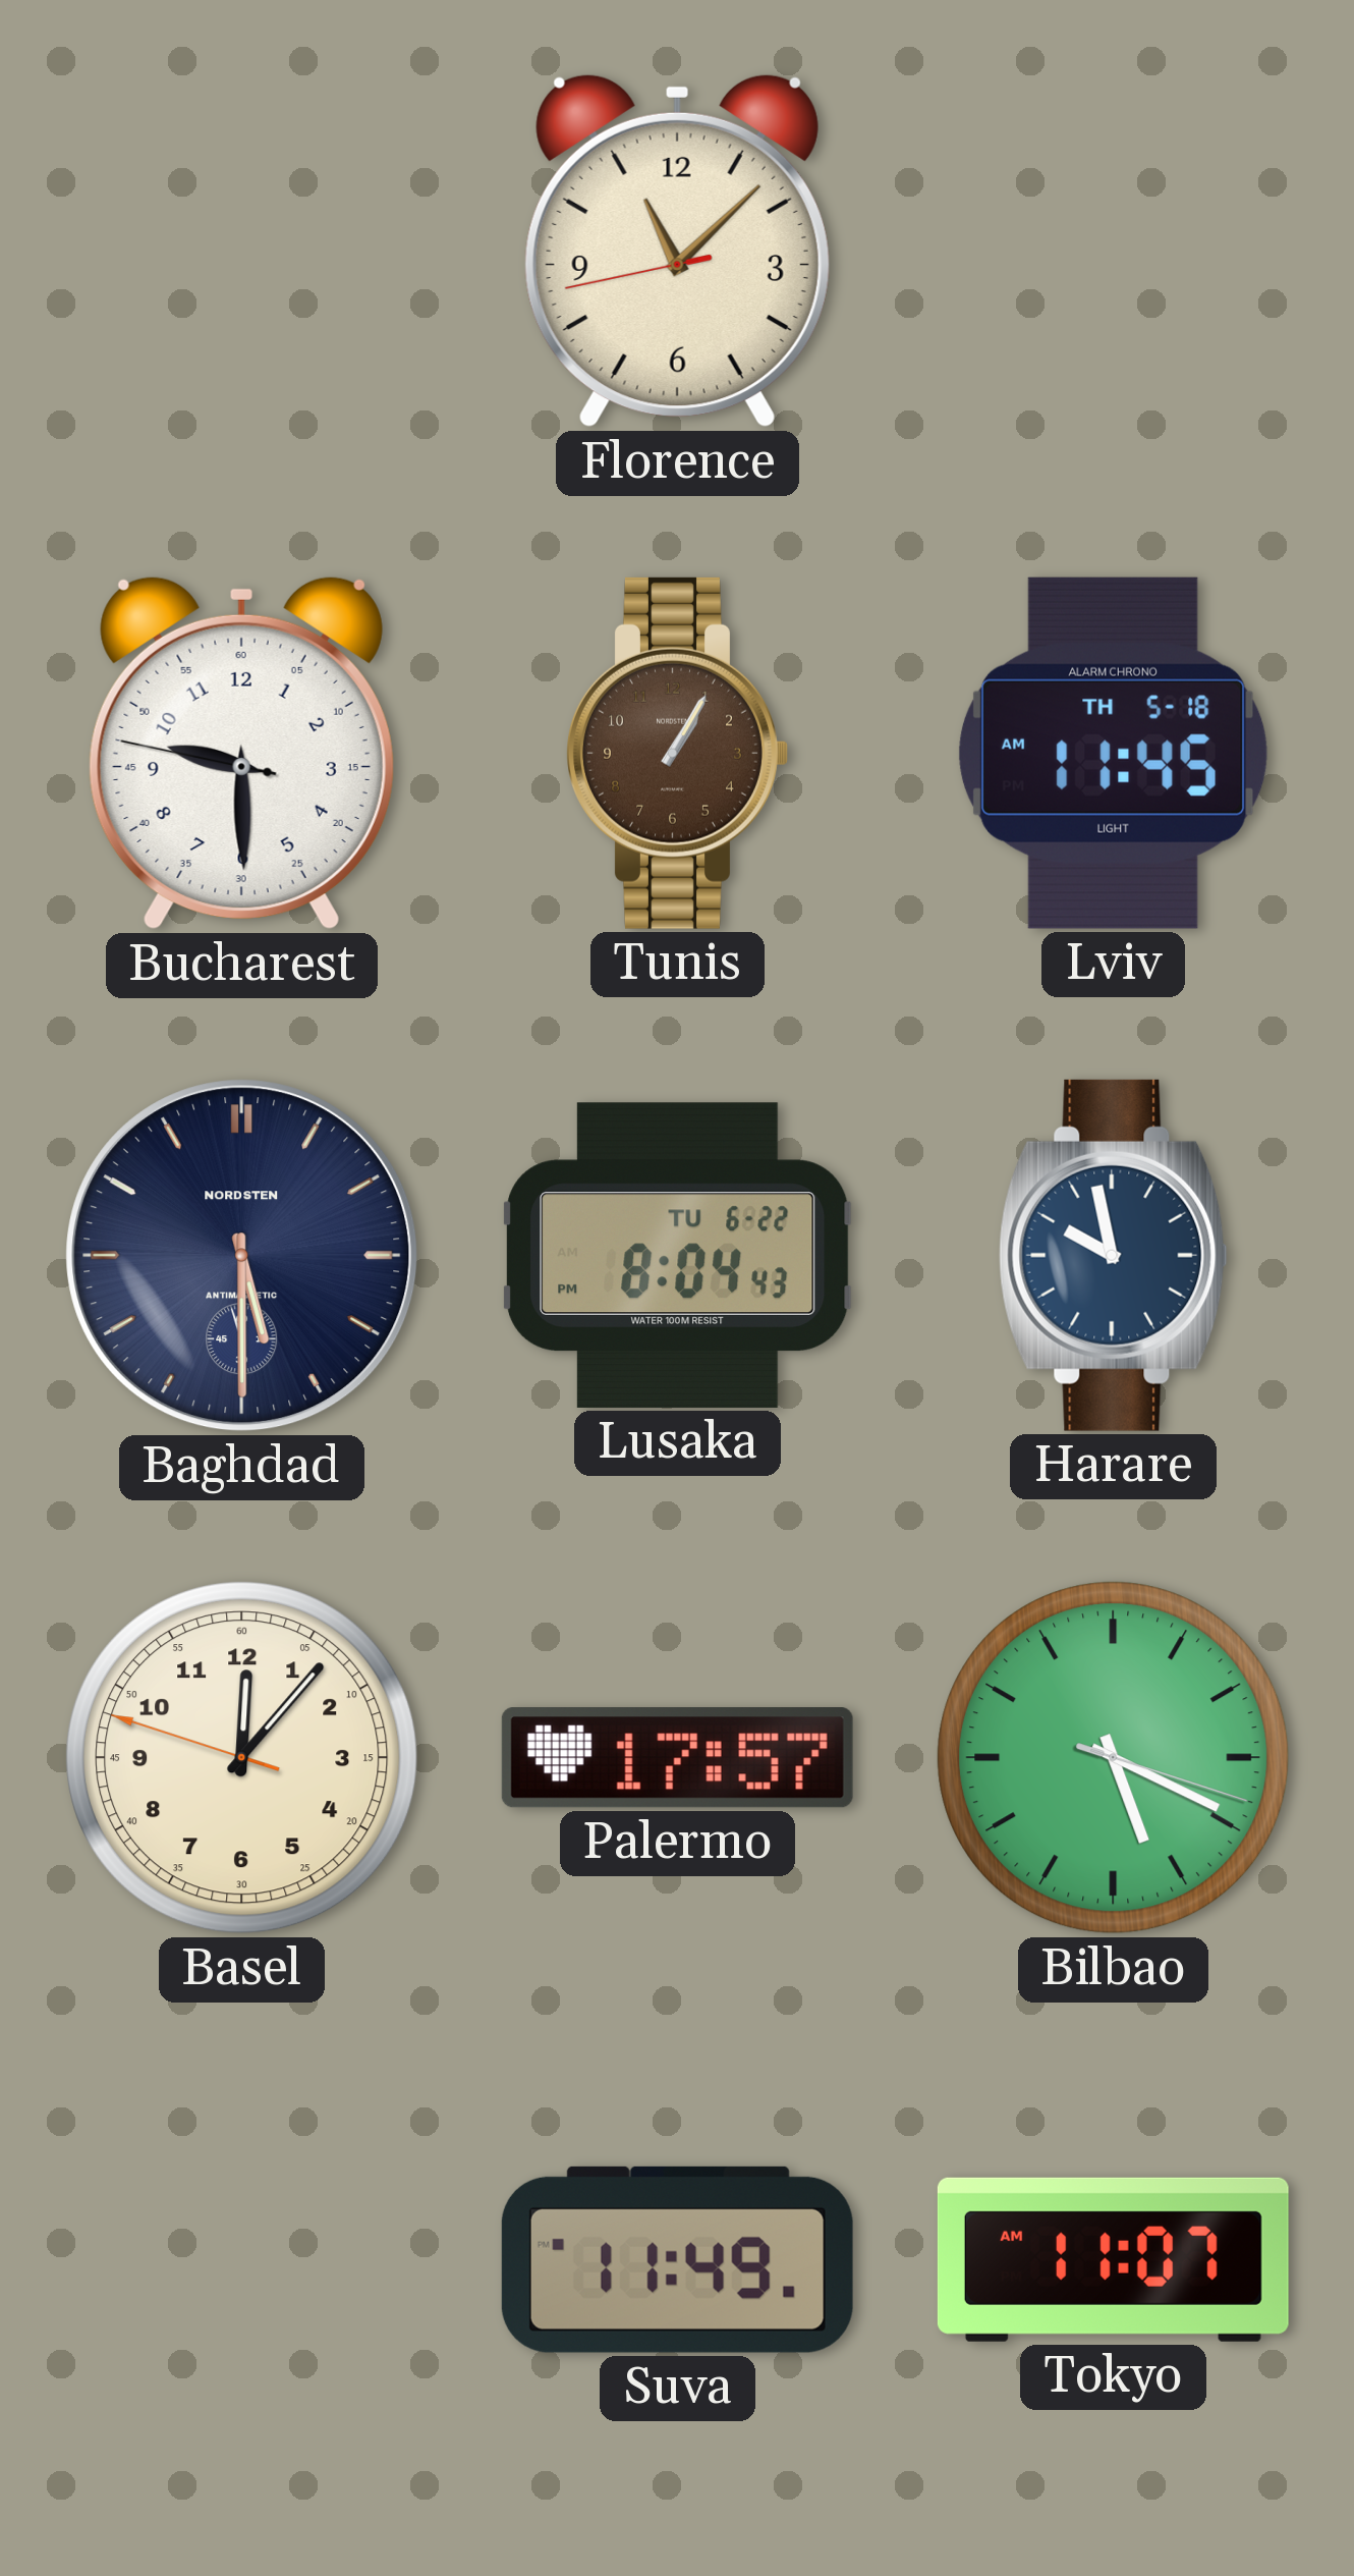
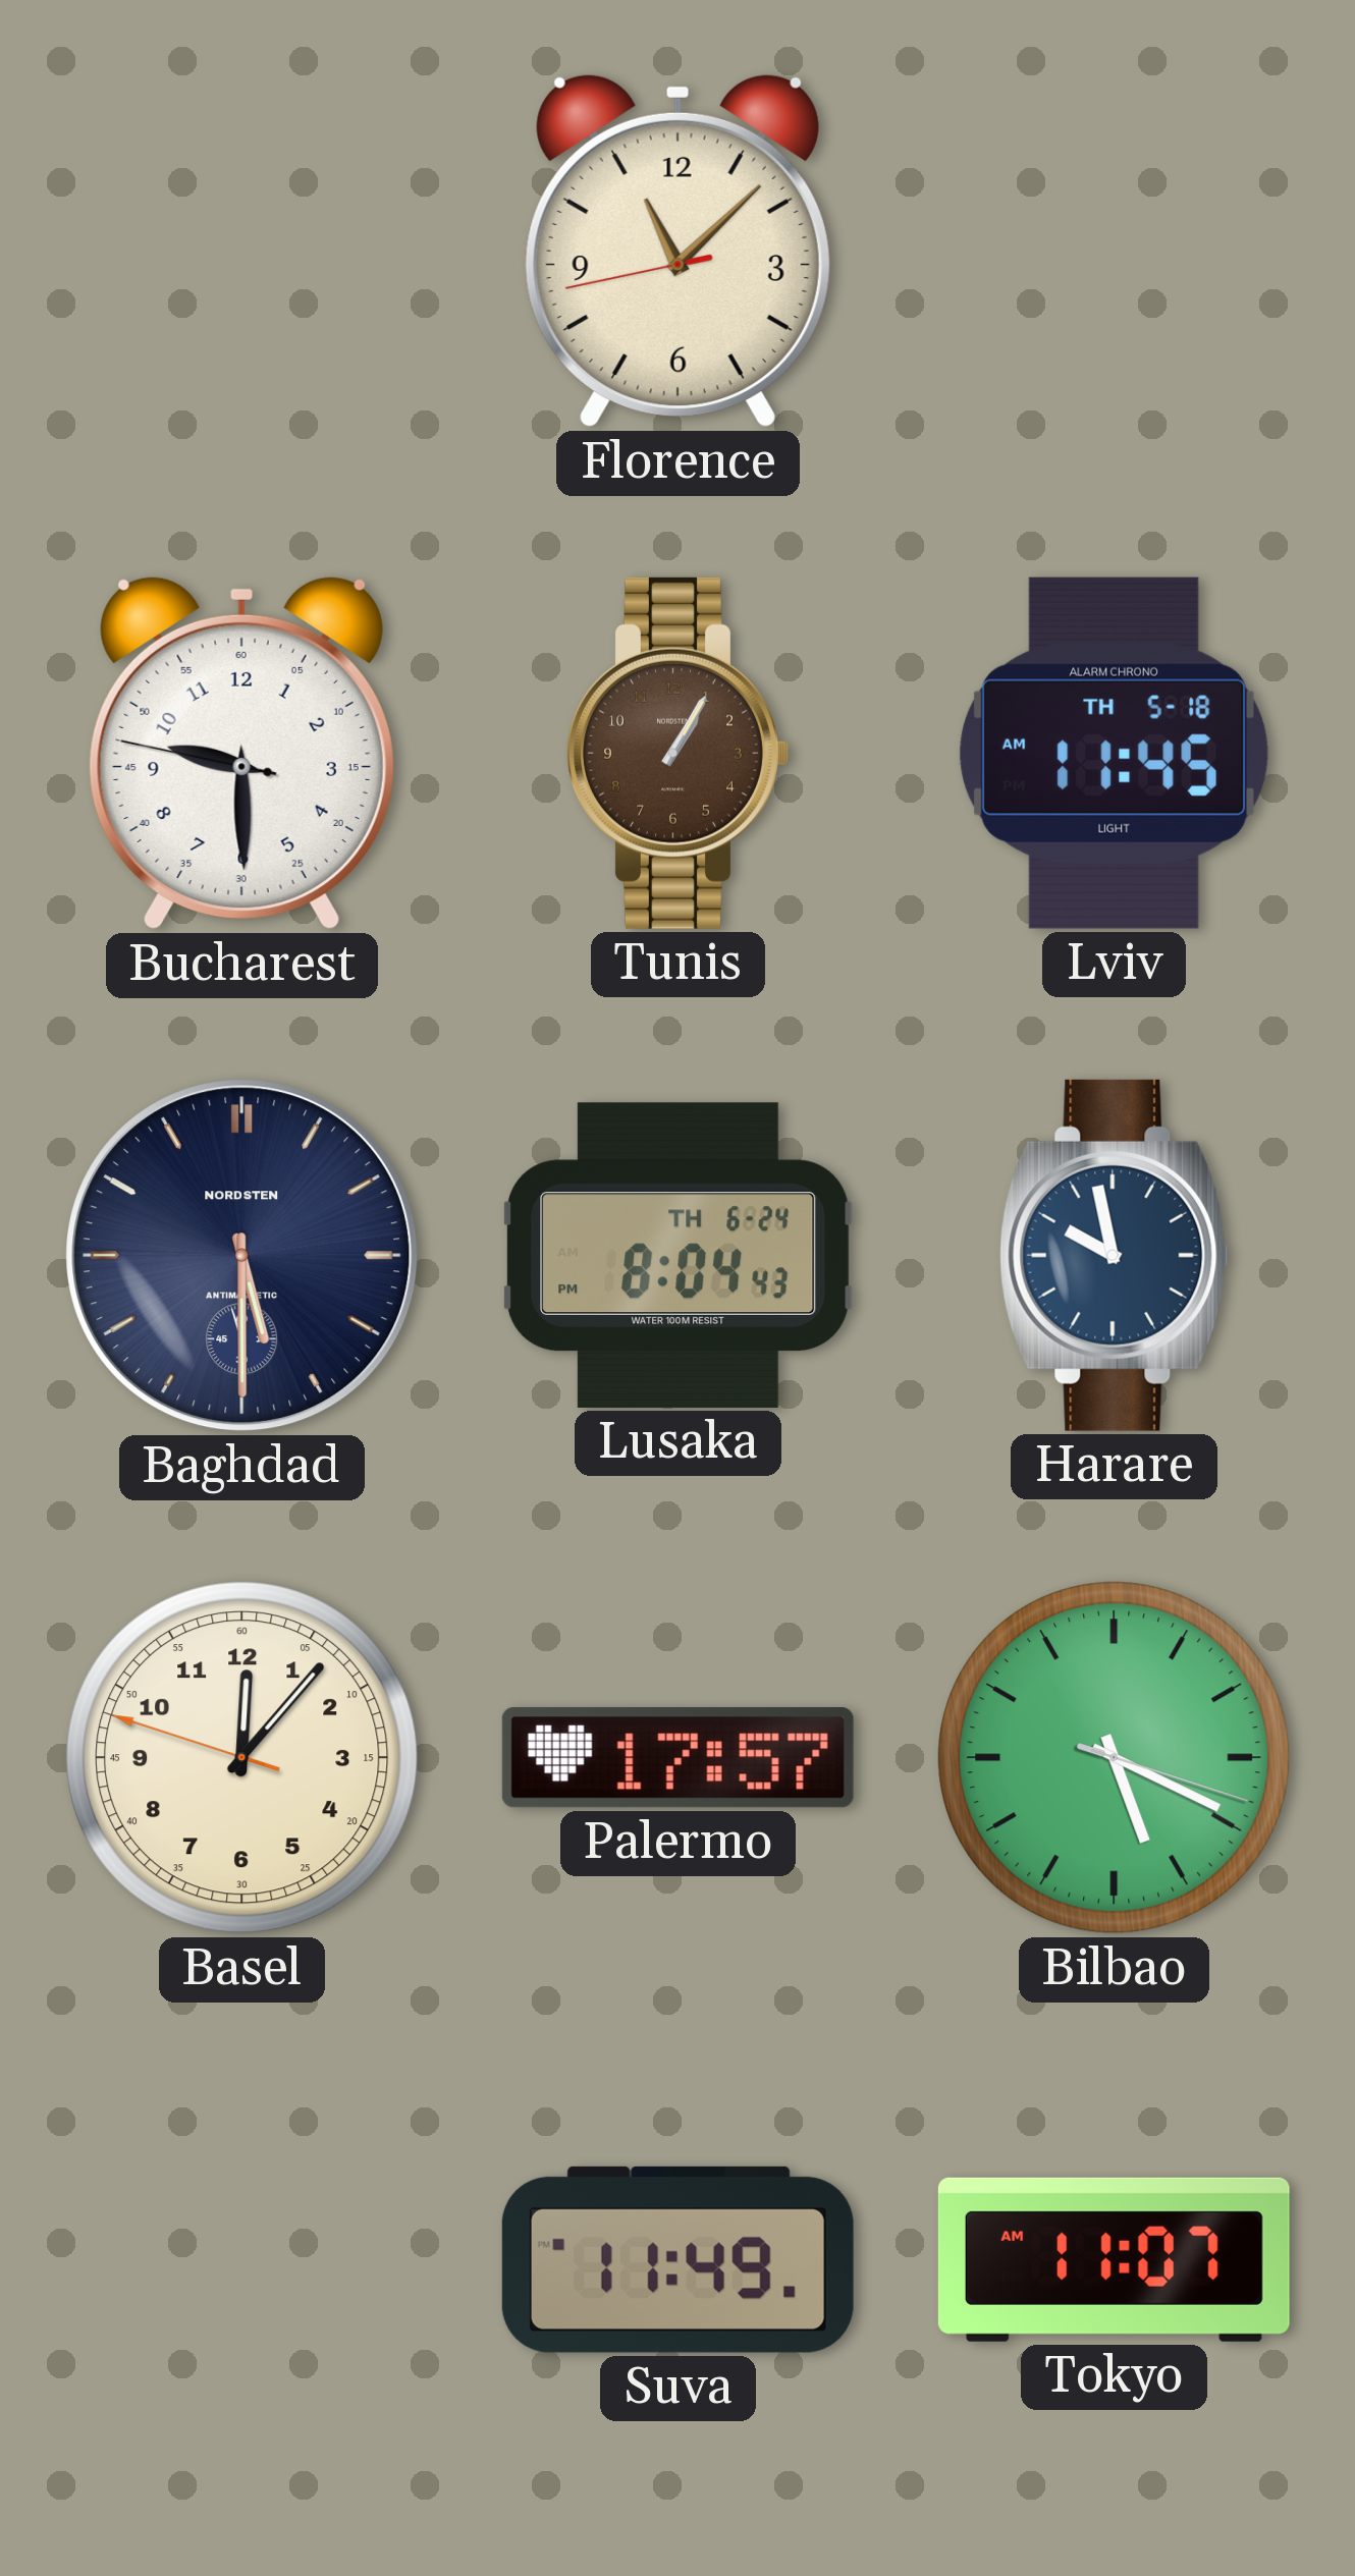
Lusaka date: TU 6-22 -> TH 6-24
